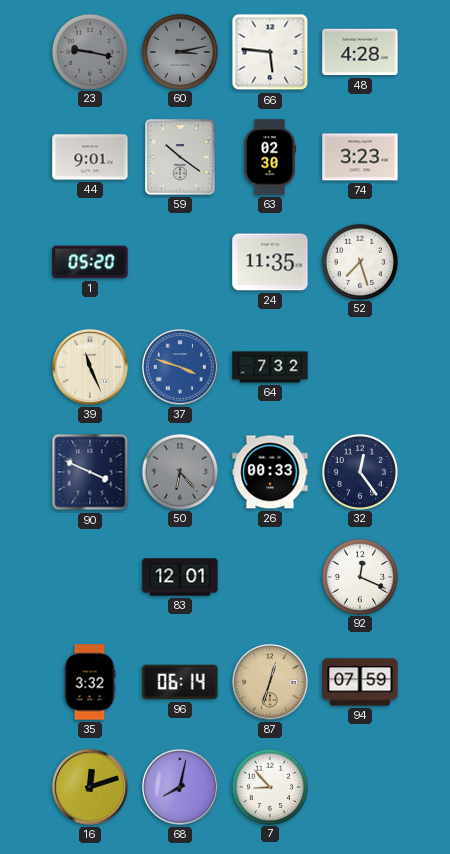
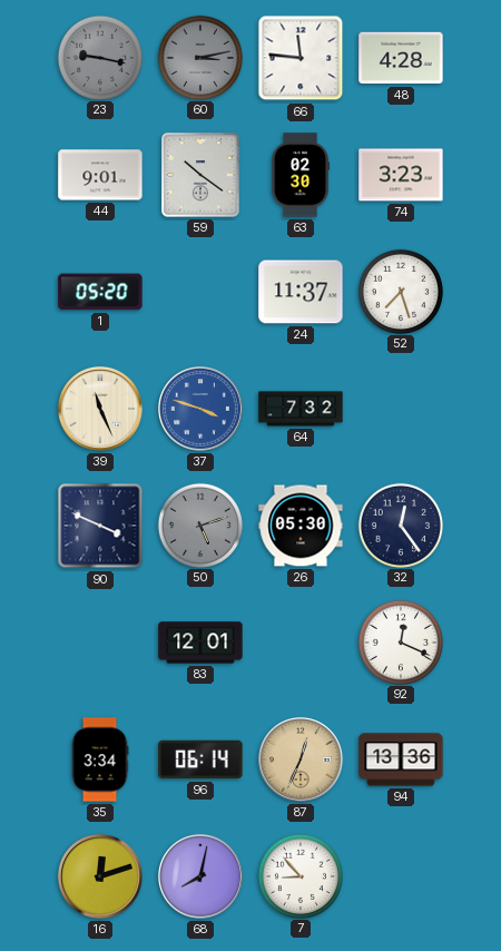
66: 5:46 -> 11:46
24: 11:35 -> 11:37
50: 6:23 -> 5:12
26: 00:33 -> 05:30
35: 3:32 -> 3:34
87: 12:33 -> 12:34
94: 07:59 -> 13:36
